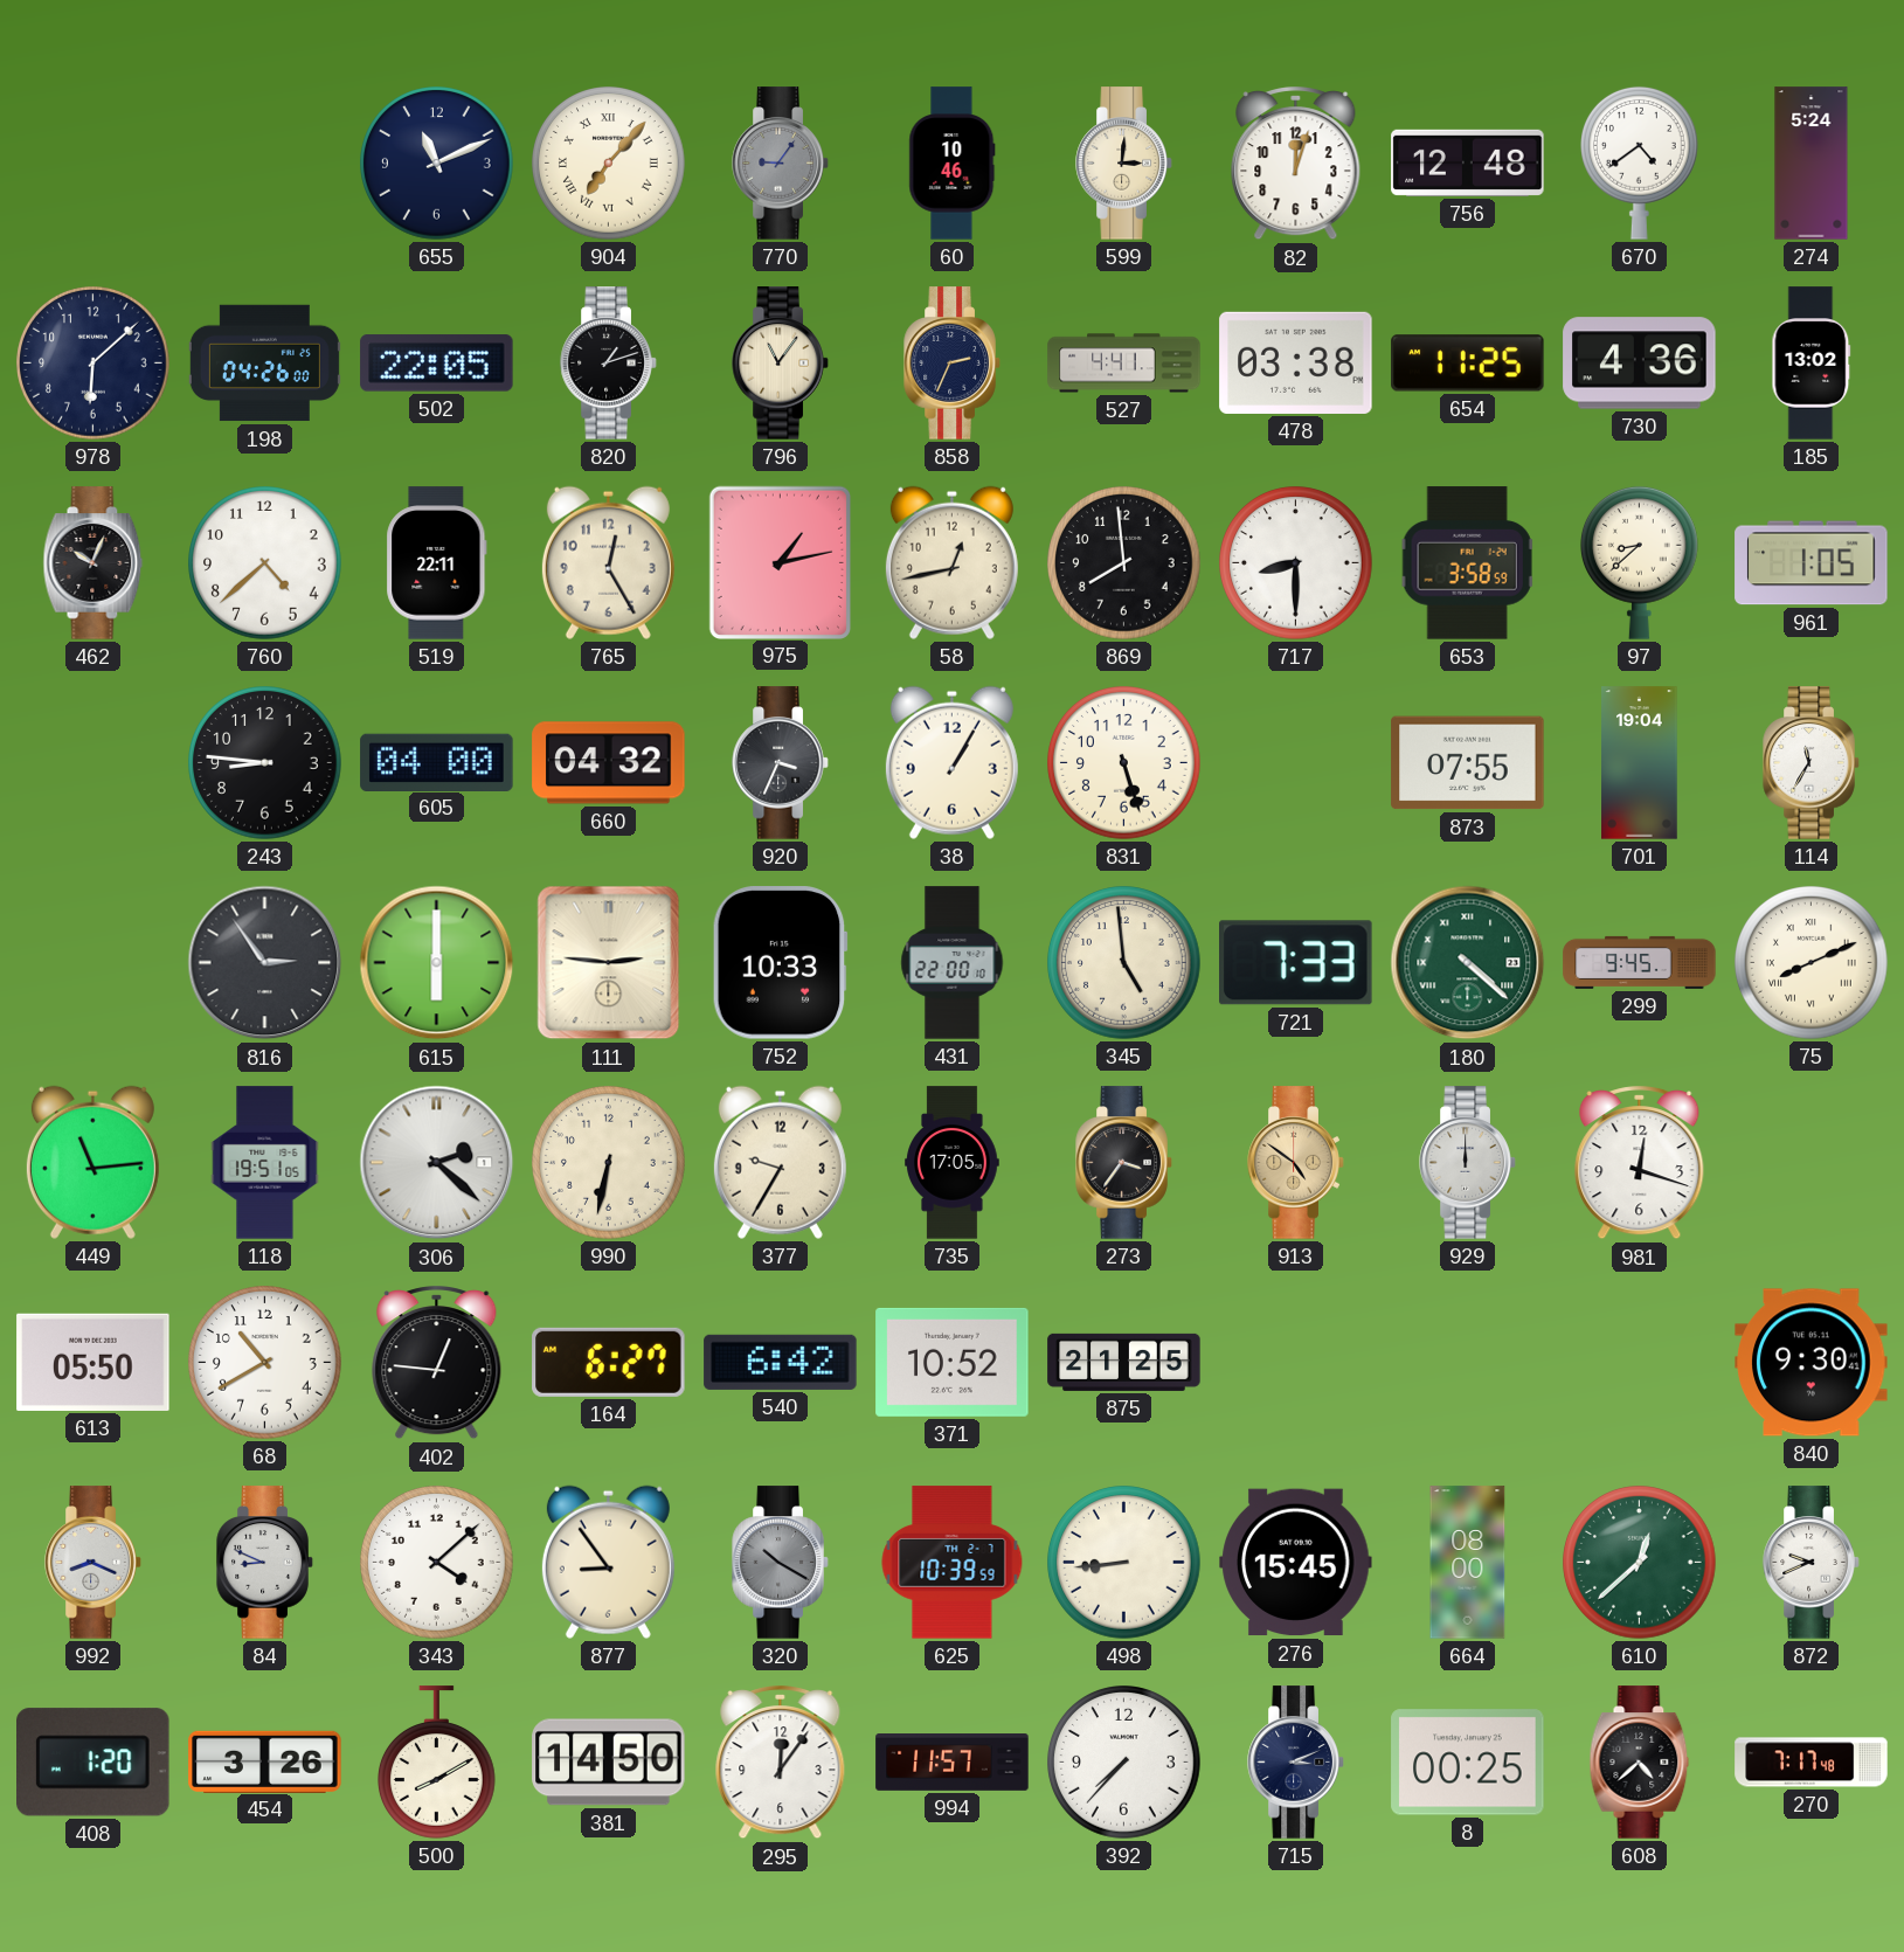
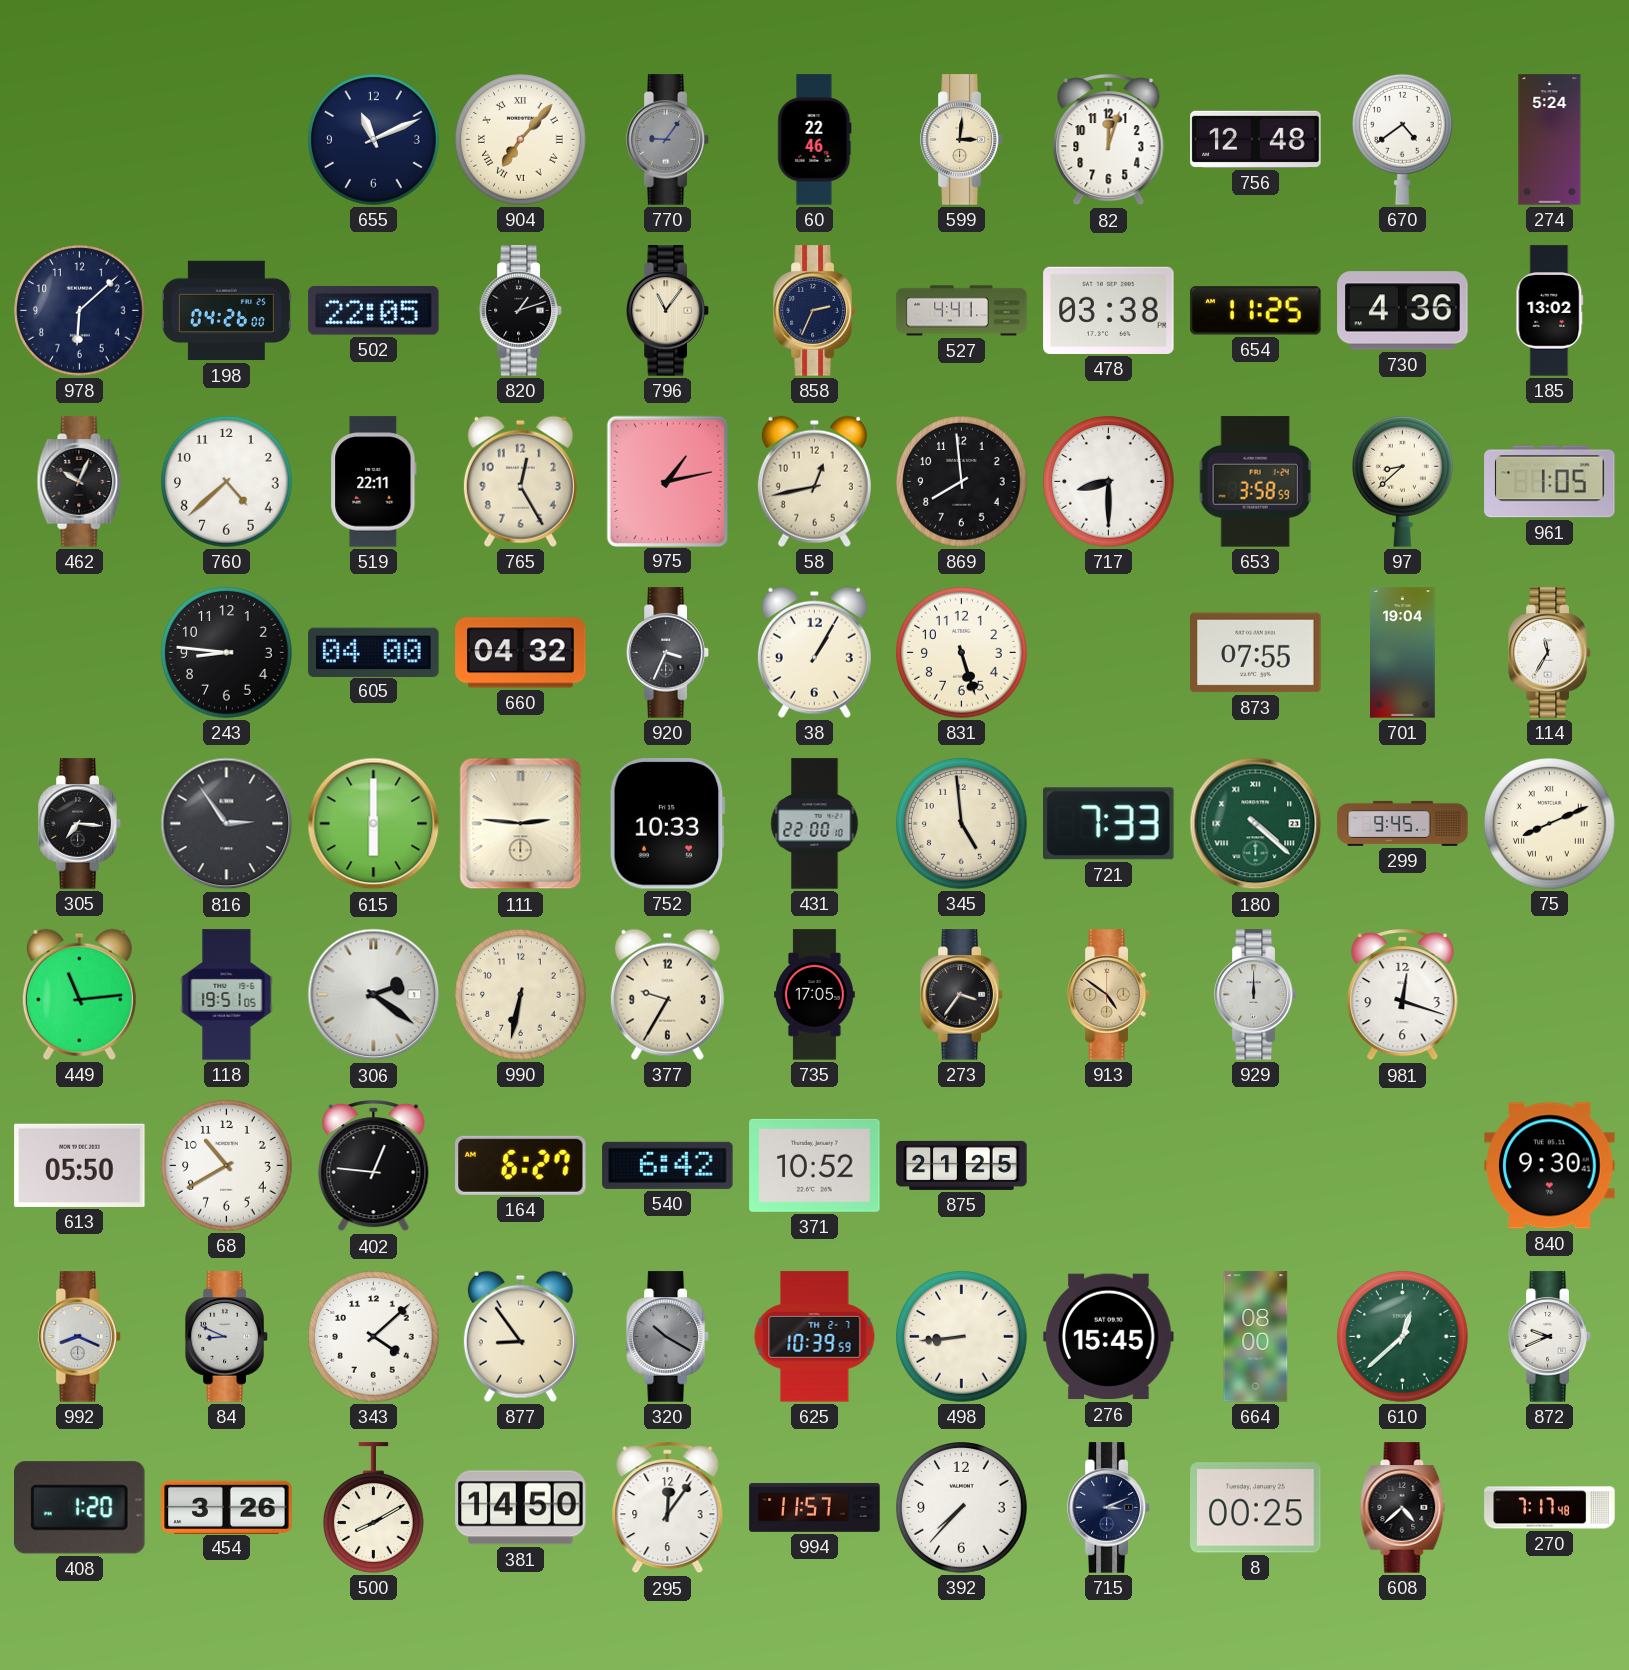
60: 10:46 -> 22:46
305: none -> 7:16
306: 2:22 -> 2:21
